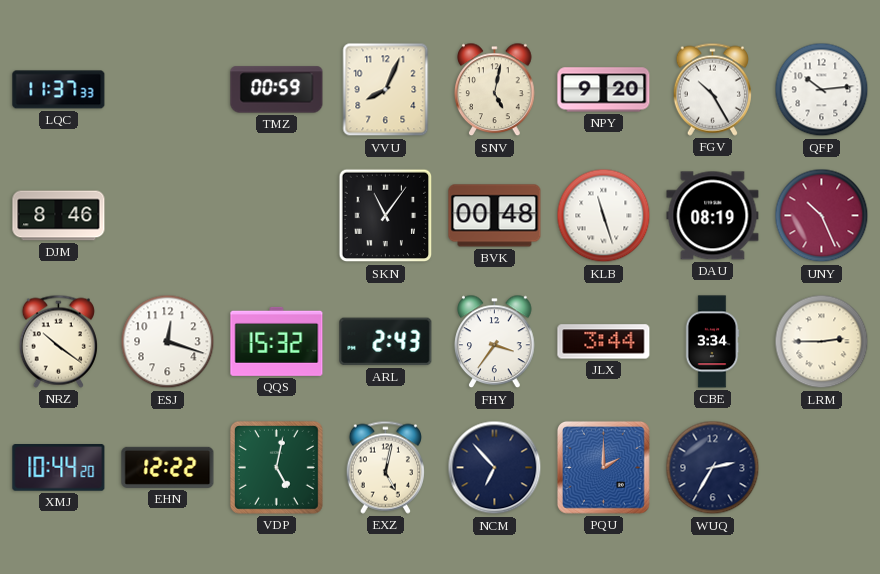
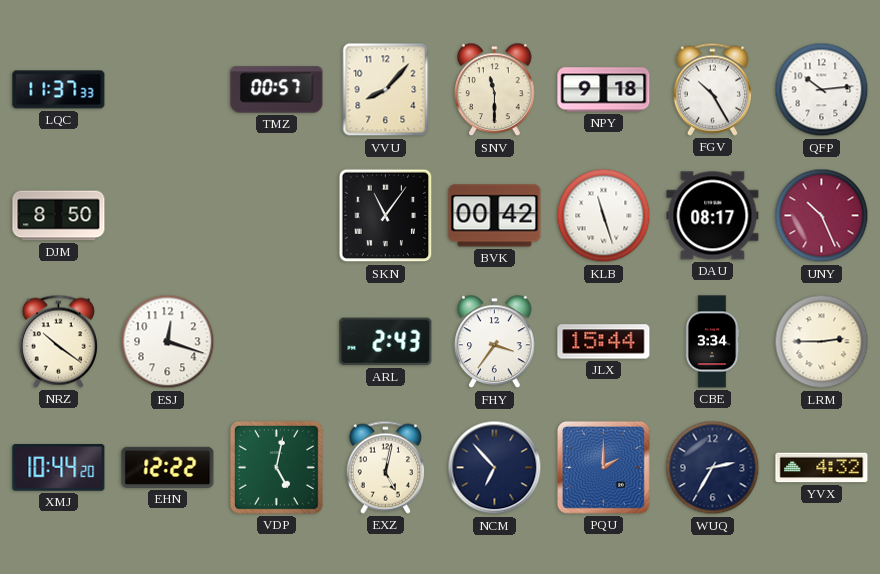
TMZ: 00:59 -> 00:57
VVU: 8:04 -> 8:07
SNV: 5:02 -> 11:30
NPY: 9:20 -> 9:18
DJM: 8:46 -> 8:50
BVK: 00:48 -> 00:42
DAU: 08:19 -> 08:17
QQS: 15:32 -> none
JLX: 3:44 -> 15:44
YVX: none -> 4:32
